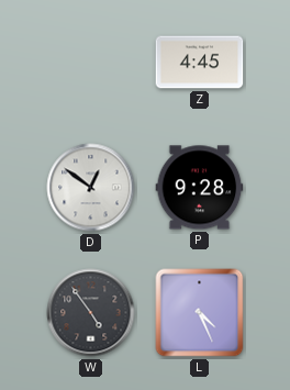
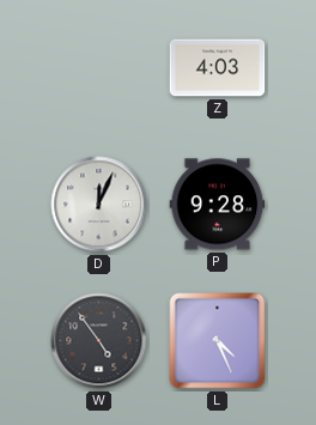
Z: 4:45 -> 4:03
D: 12:51 -> 12:04
